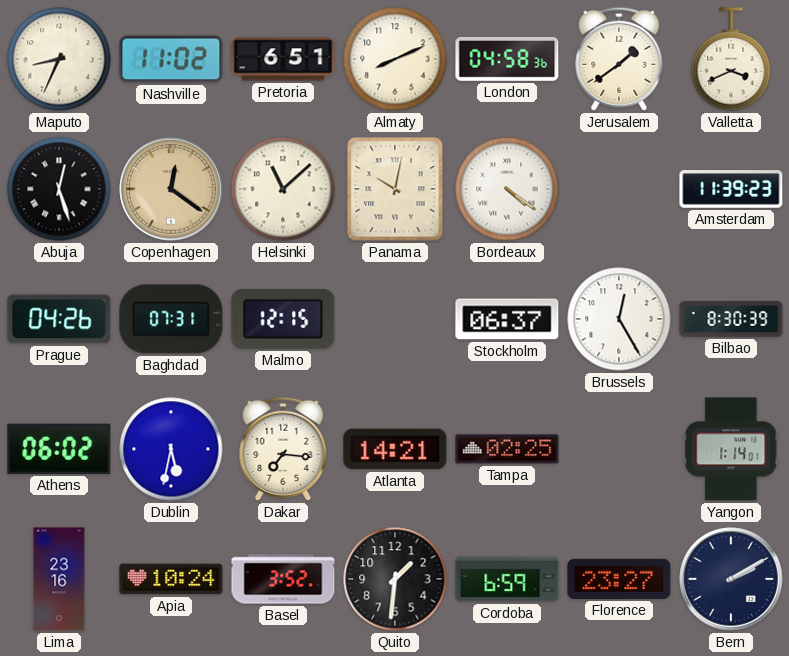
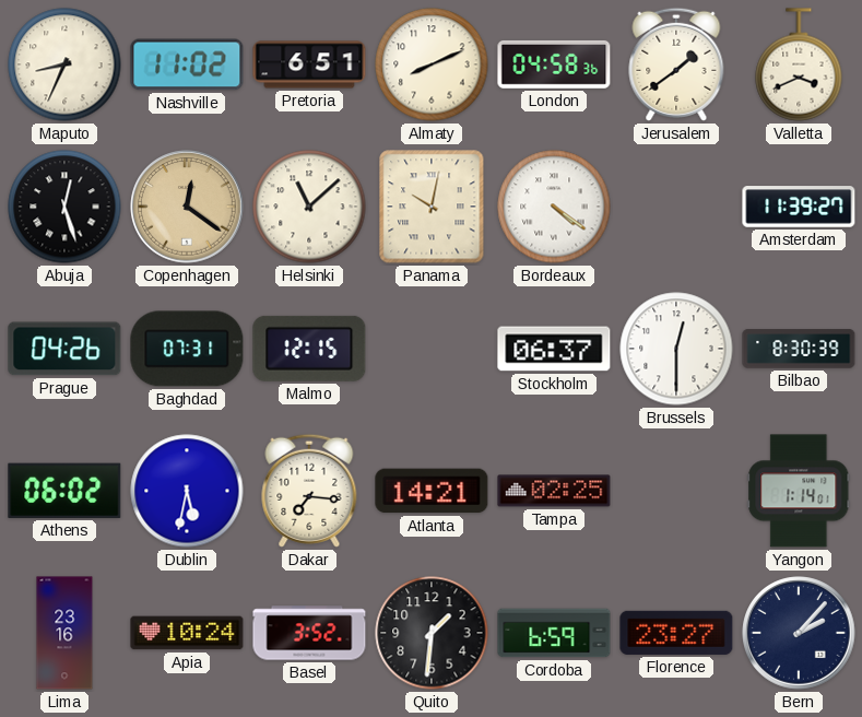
Amsterdam: 11:39:23 -> 11:39:27
Brussels: 12:25 -> 12:30
Bern: 2:10 -> 2:07
